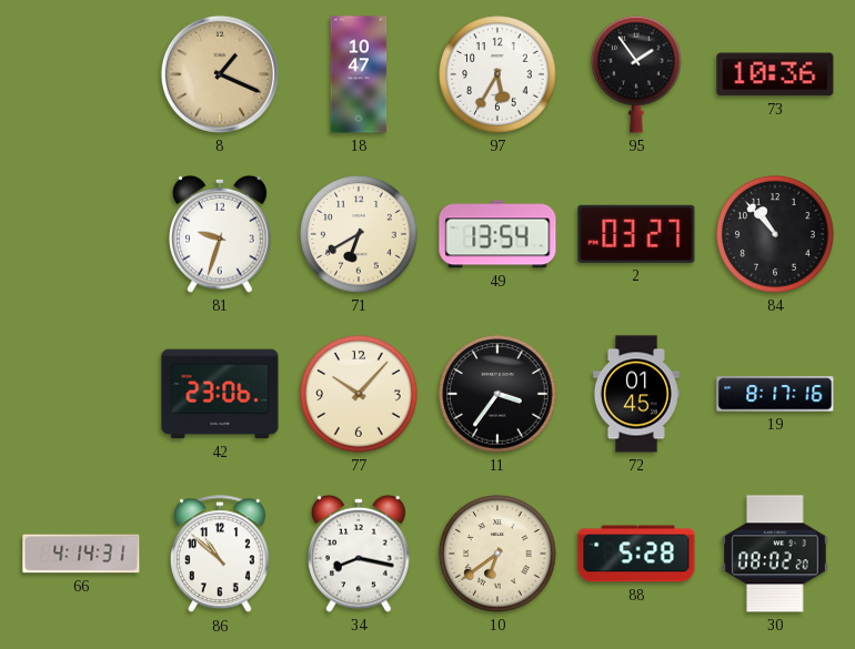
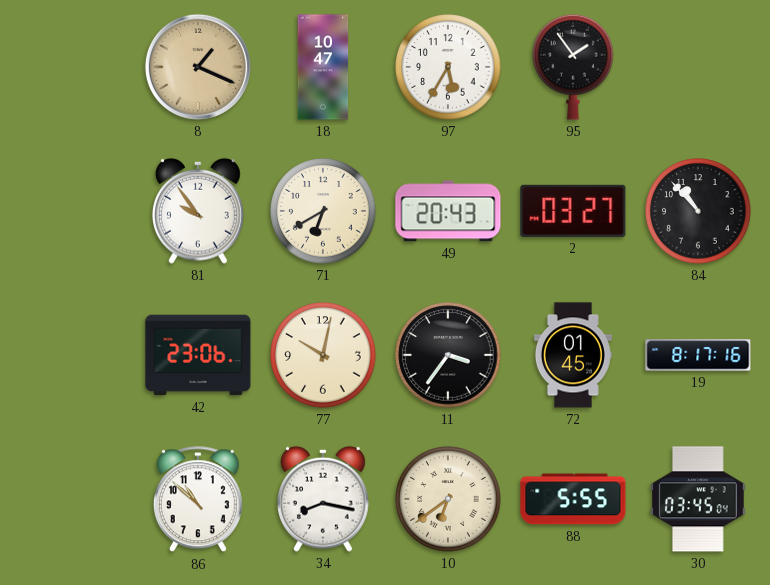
73: 10:36 -> none
81: 9:33 -> 9:54
49: 13:54 -> 20:43
77: 10:07 -> 10:02
66: 4:14 -> none
88: 5:28 -> 5:55
30: 08:02 -> 03:45
